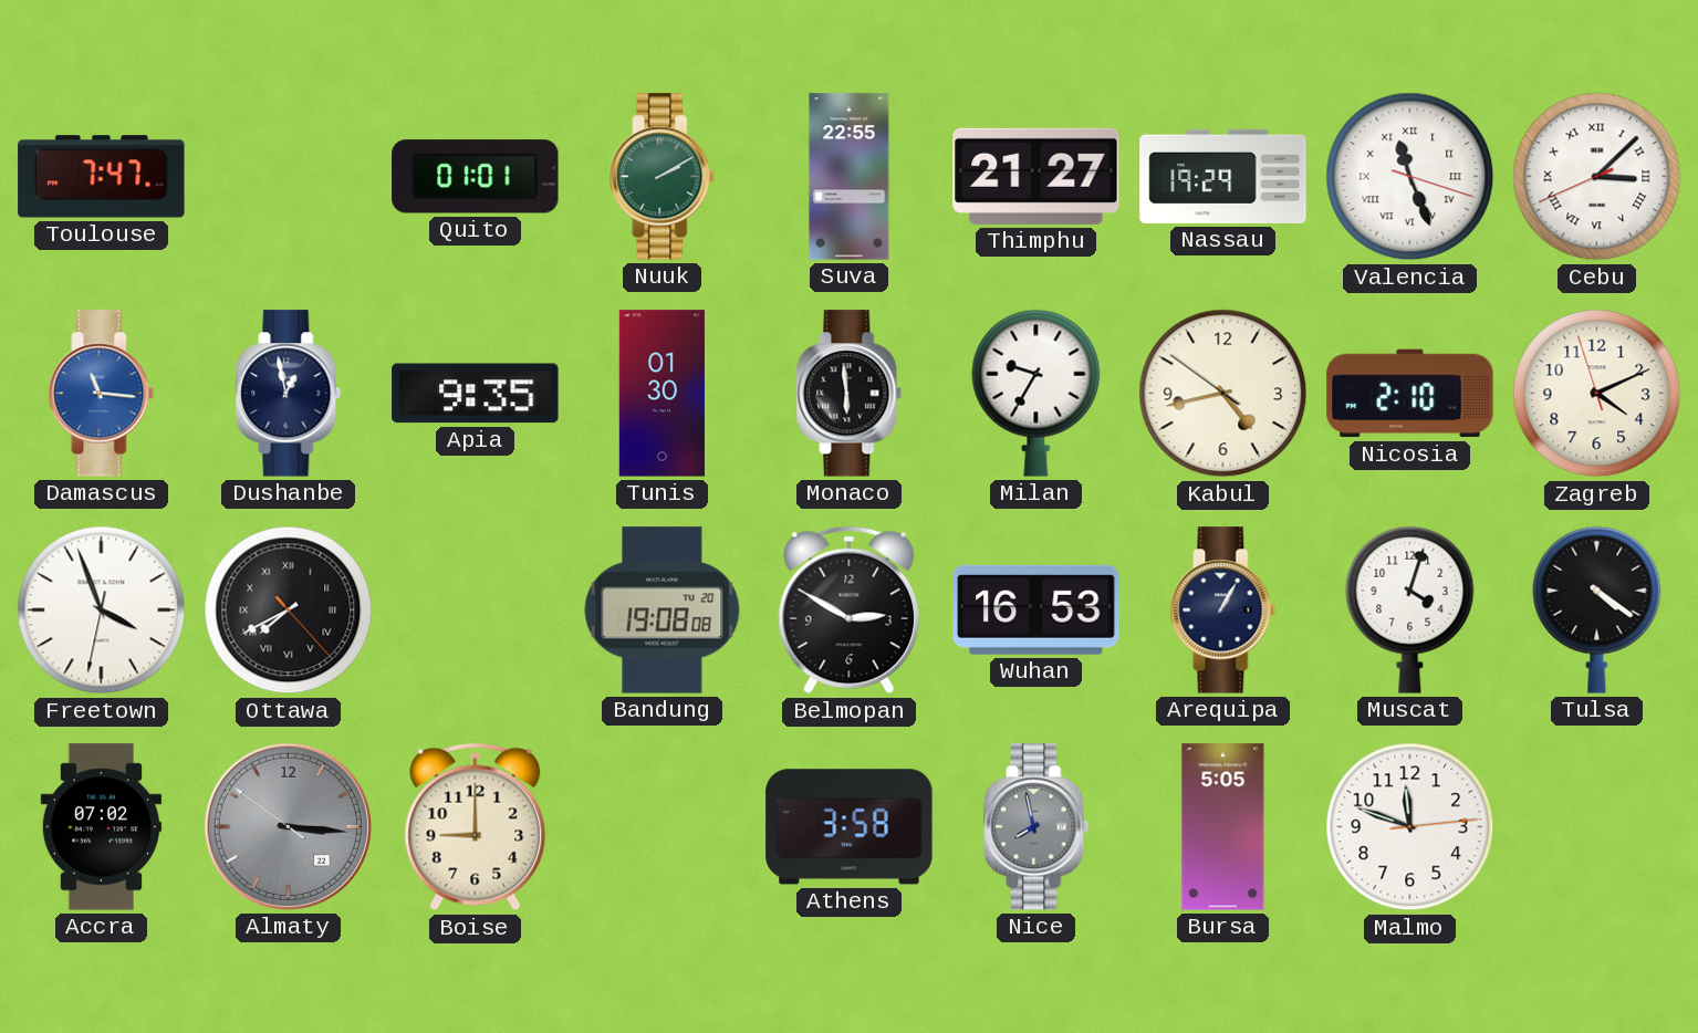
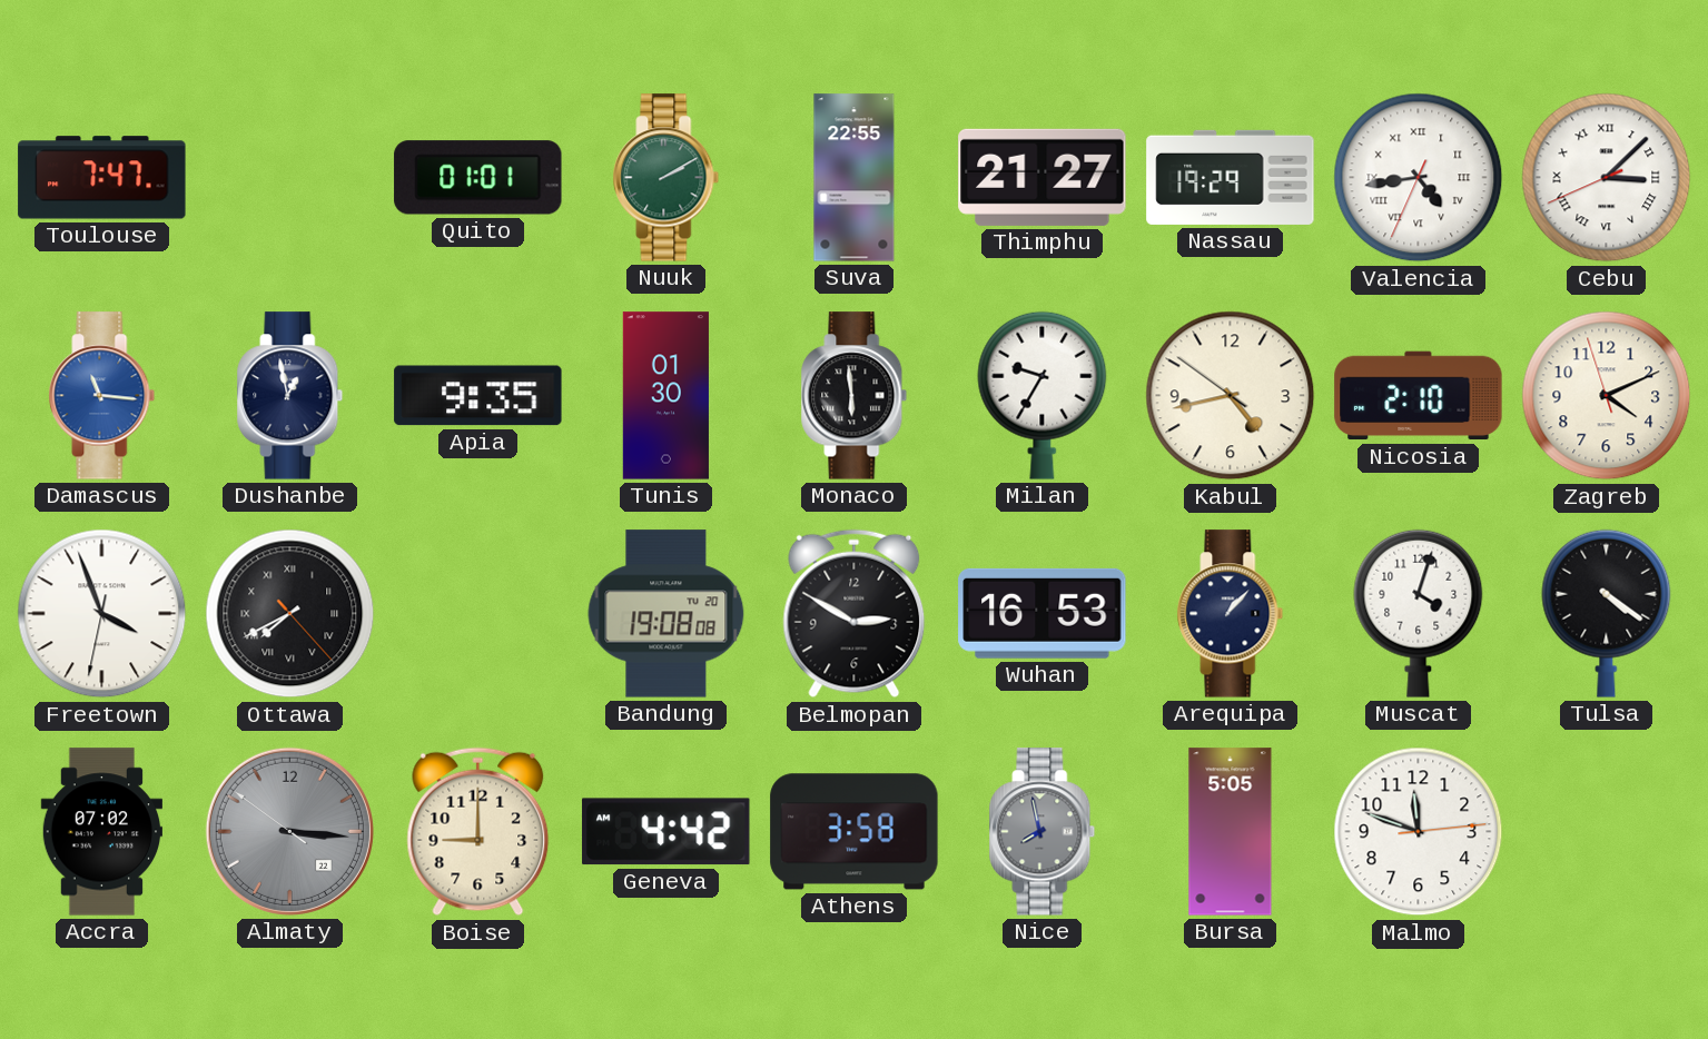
Valencia: 11:26 -> 4:43
Arequipa: 1:05 -> 1:07
Geneva: none -> 4:42
